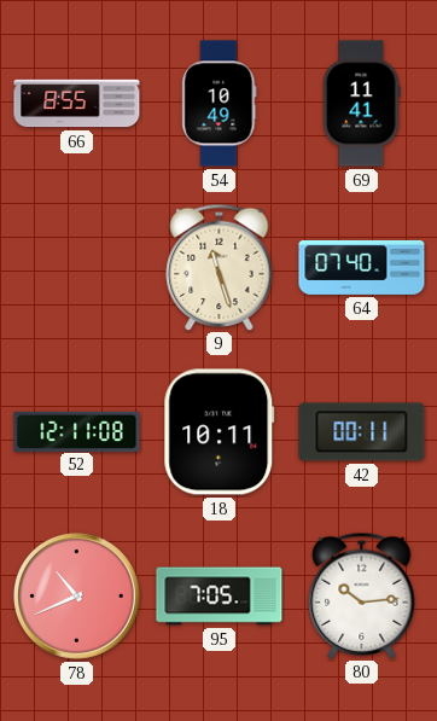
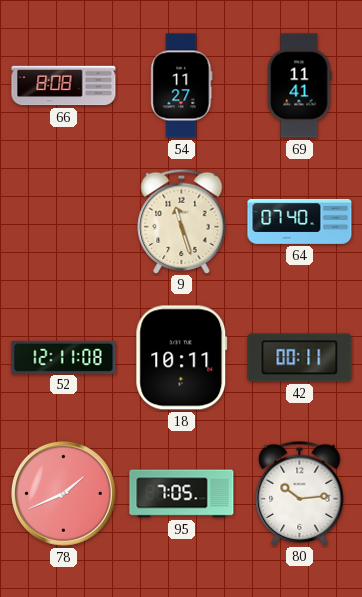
66: 8:55 -> 8:08
54: 10:49 -> 11:27
78: 10:41 -> 1:41
